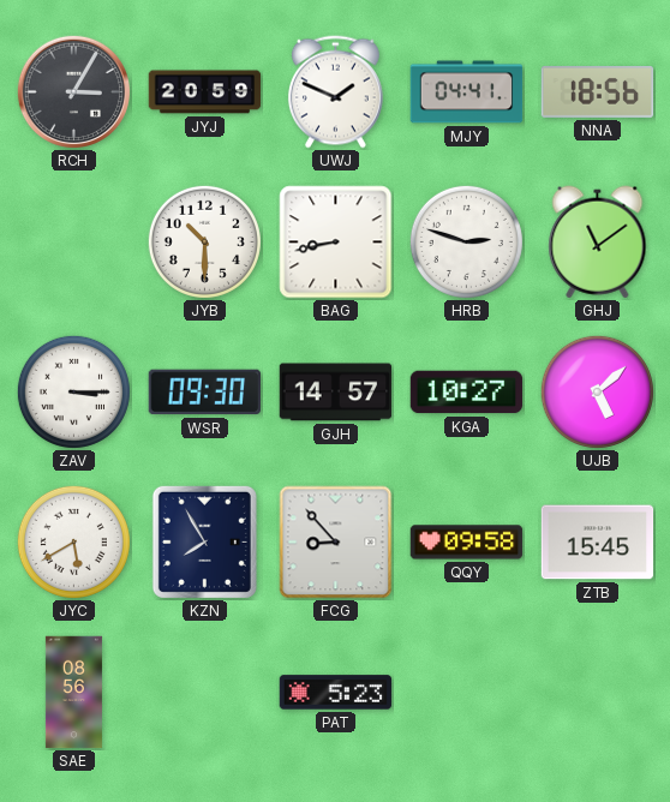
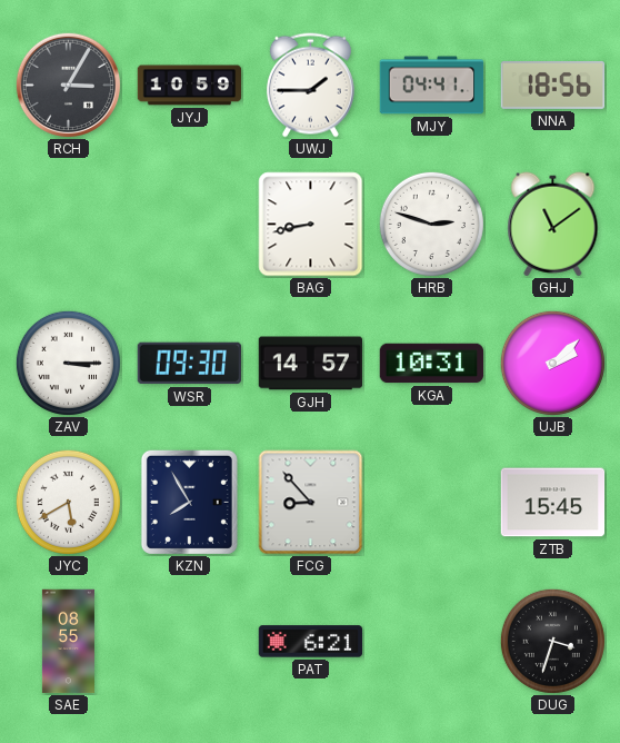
JYJ: 20:59 -> 10:59
UWJ: 1:49 -> 1:45
JYB: 10:30 -> none
KGA: 10:27 -> 10:31
UJB: 5:08 -> 2:08
QQY: 09:58 -> none
SAE: 08:56 -> 08:55
PAT: 5:23 -> 6:21
DUG: none -> 3:33
